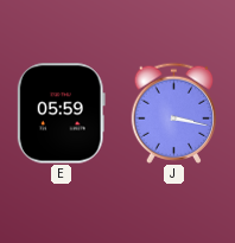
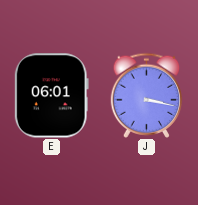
E: 05:59 -> 06:01
